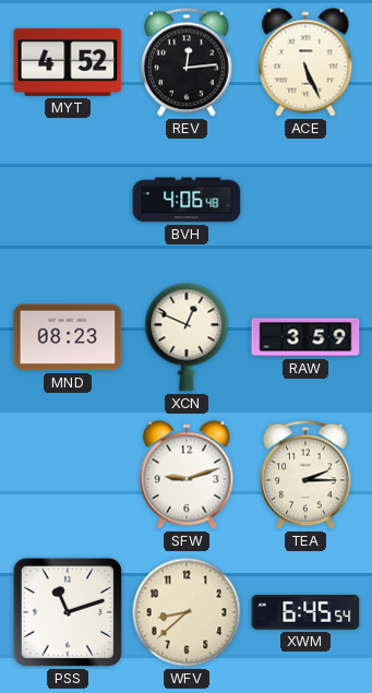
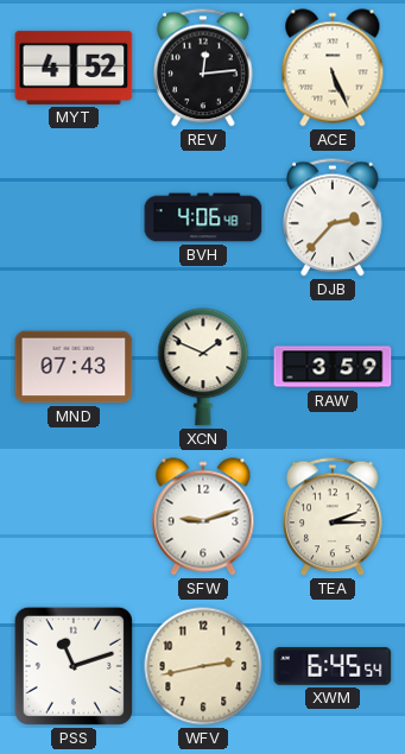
DJB: none -> 2:37
MND: 08:23 -> 07:43
XCN: 12:49 -> 1:49
WFV: 8:38 -> 2:43
